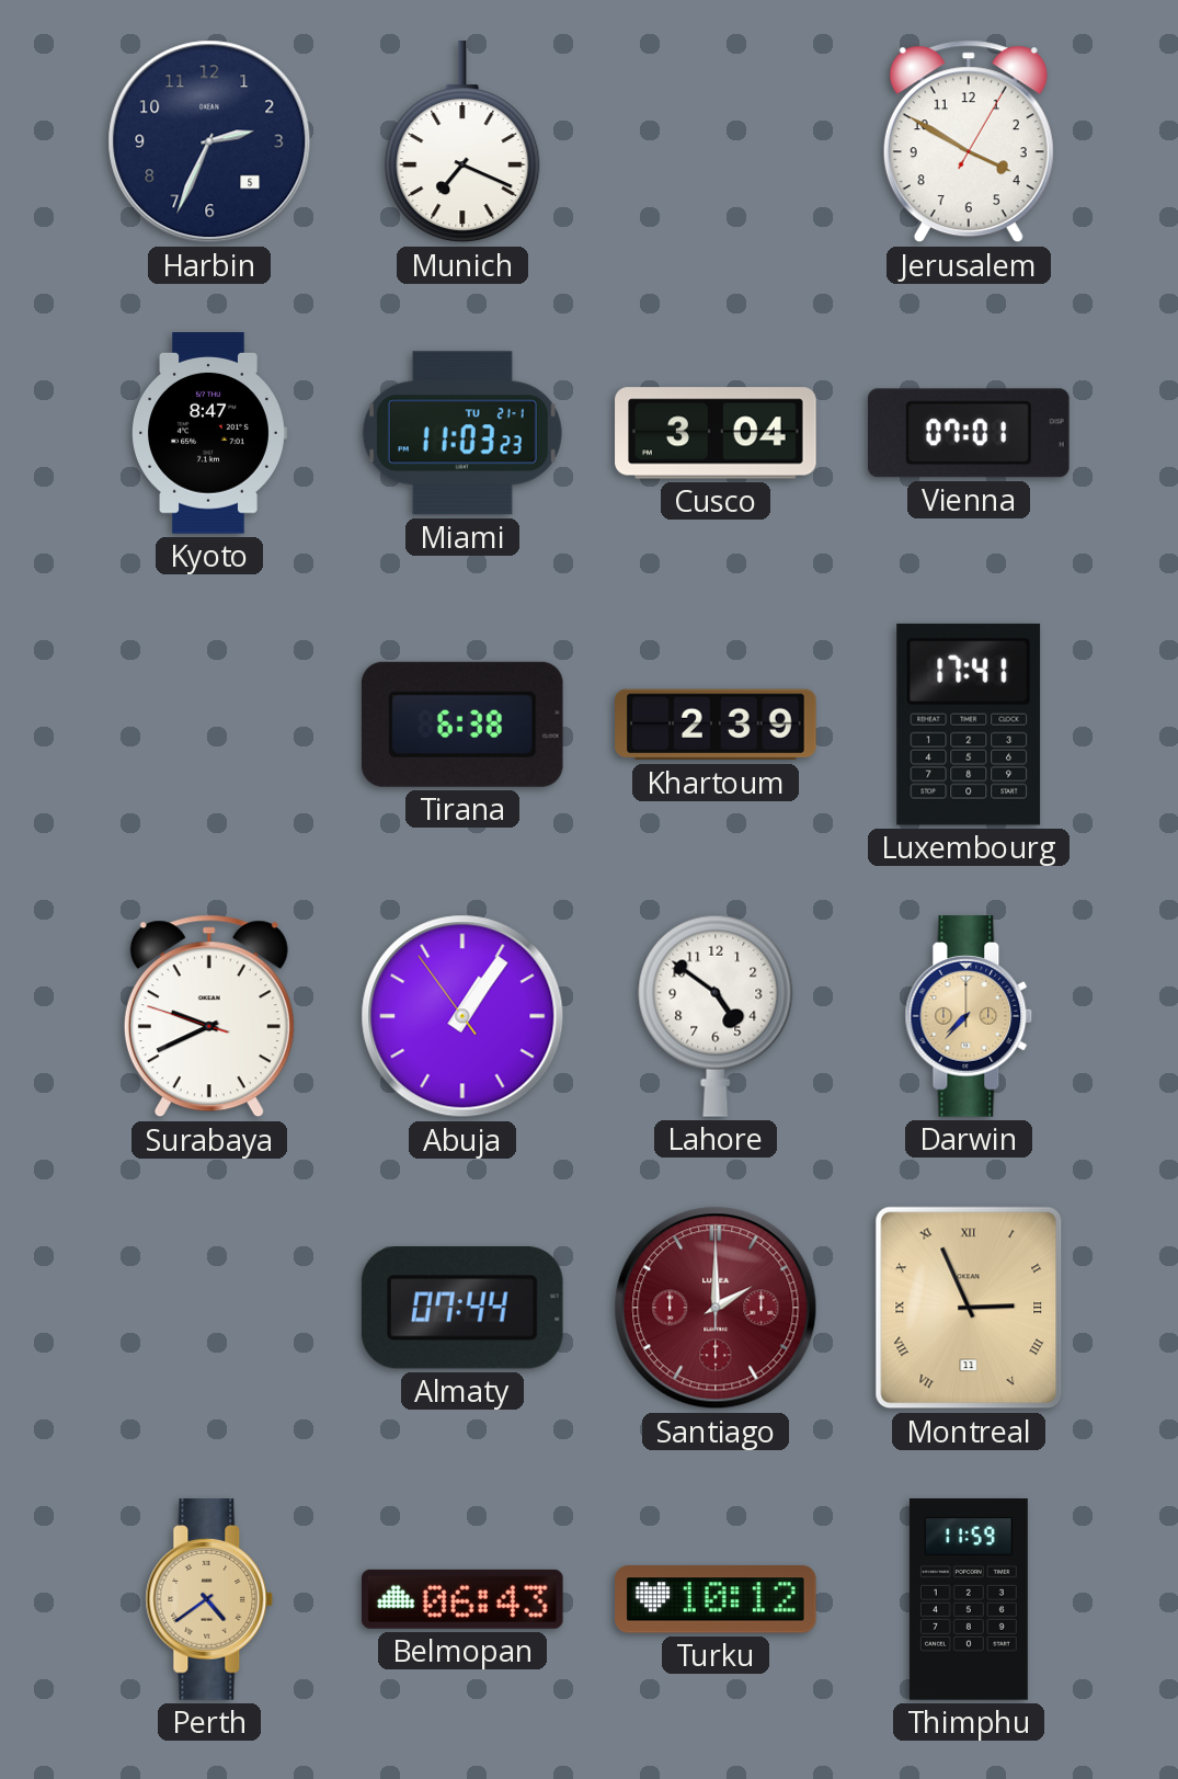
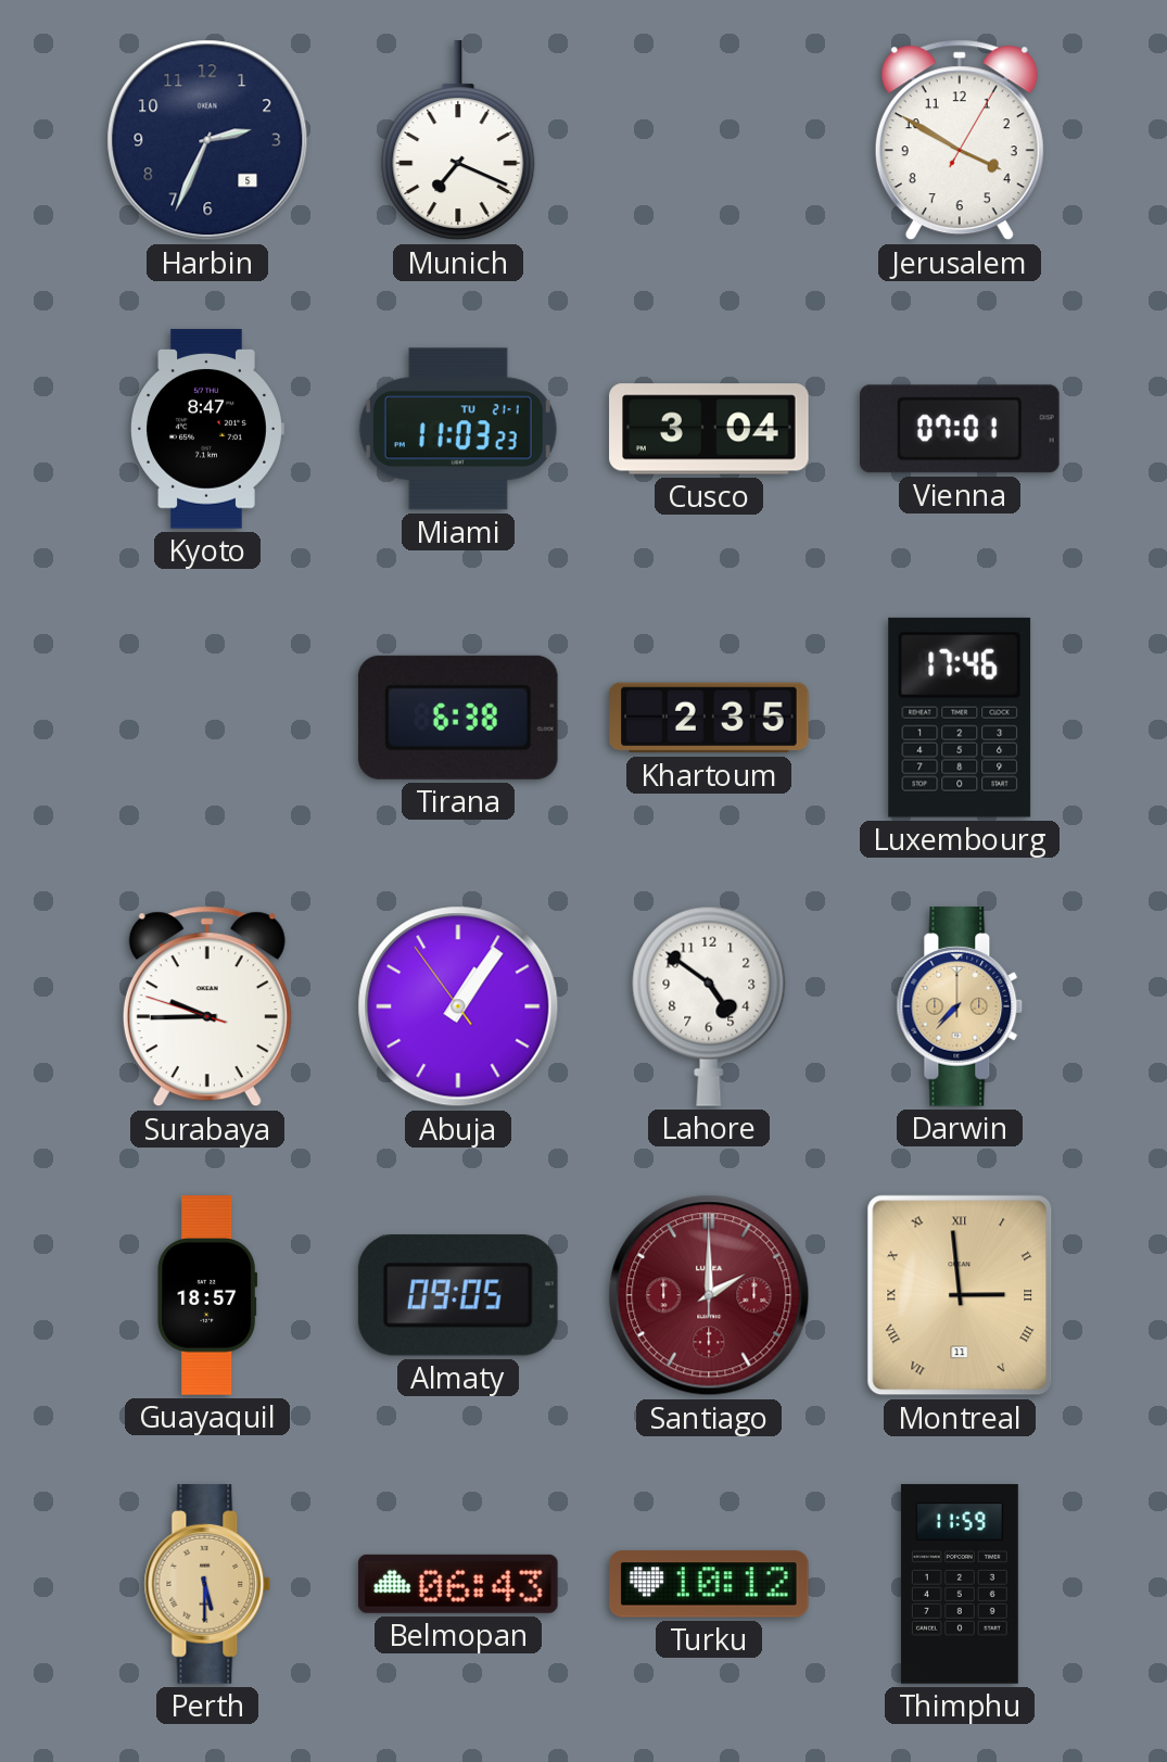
Khartoum: 2:39 -> 2:35
Luxembourg: 17:41 -> 17:46
Surabaya: 9:40 -> 9:44
Guayaquil: none -> 18:57
Almaty: 07:44 -> 09:05
Montreal: 2:56 -> 2:59
Perth: 4:39 -> 5:30
